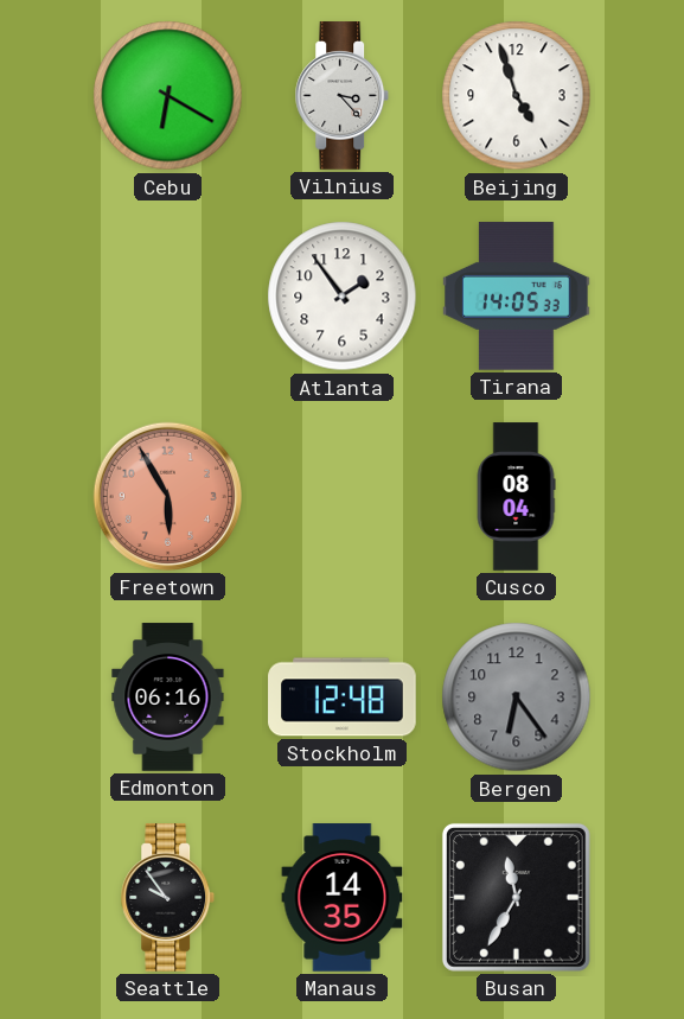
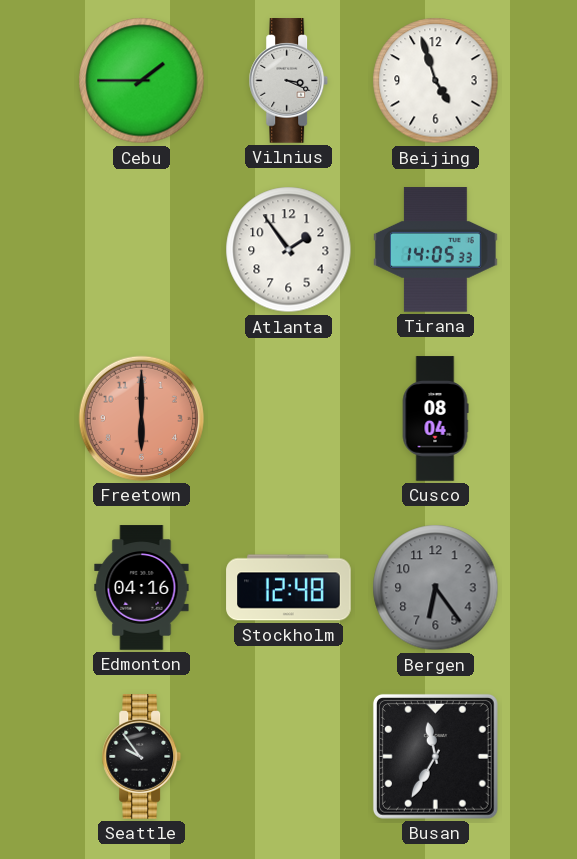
Cebu: 6:20 -> 1:45
Vilnius: 3:23 -> 3:19
Freetown: 5:55 -> 6:00
Edmonton: 06:16 -> 04:16
Manaus: 14:35 -> none
